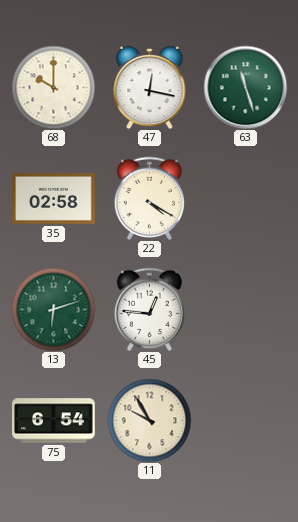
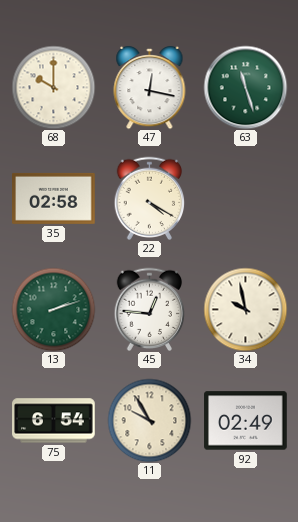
13: 6:12 -> 2:12
34: none -> 9:58
92: none -> 02:49
